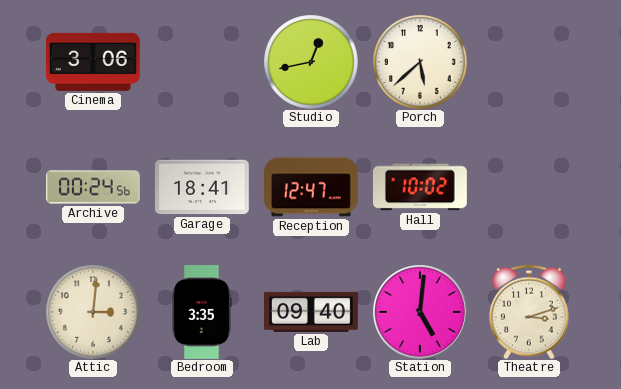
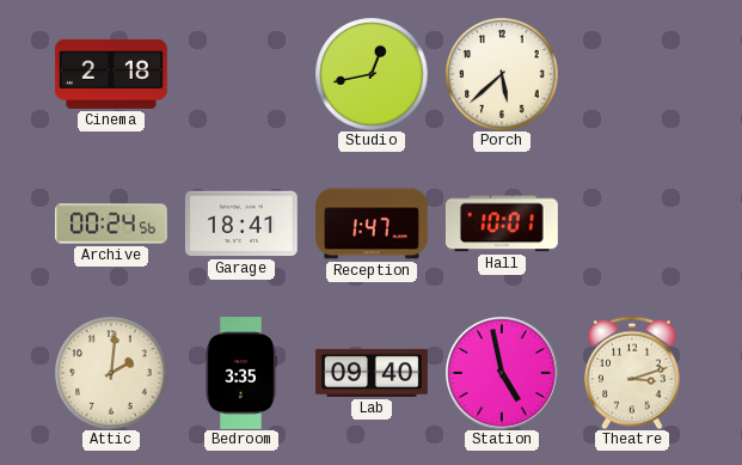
Cinema: 3:06 -> 2:18
Reception: 12:47 -> 1:47
Hall: 10:02 -> 10:01
Attic: 3:01 -> 2:01
Station: 5:01 -> 4:58
